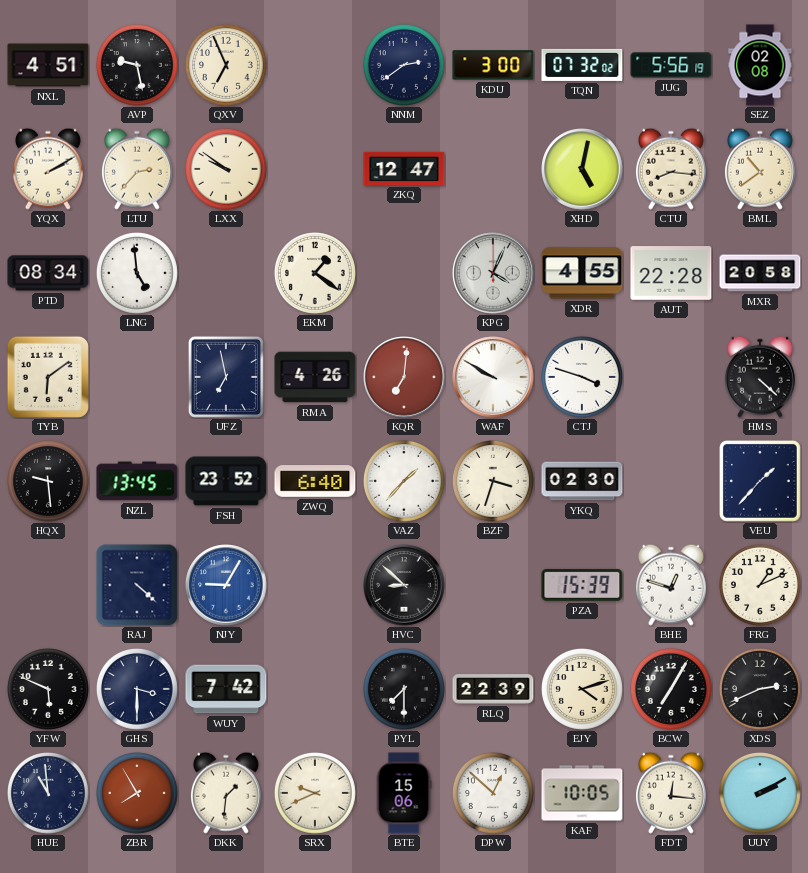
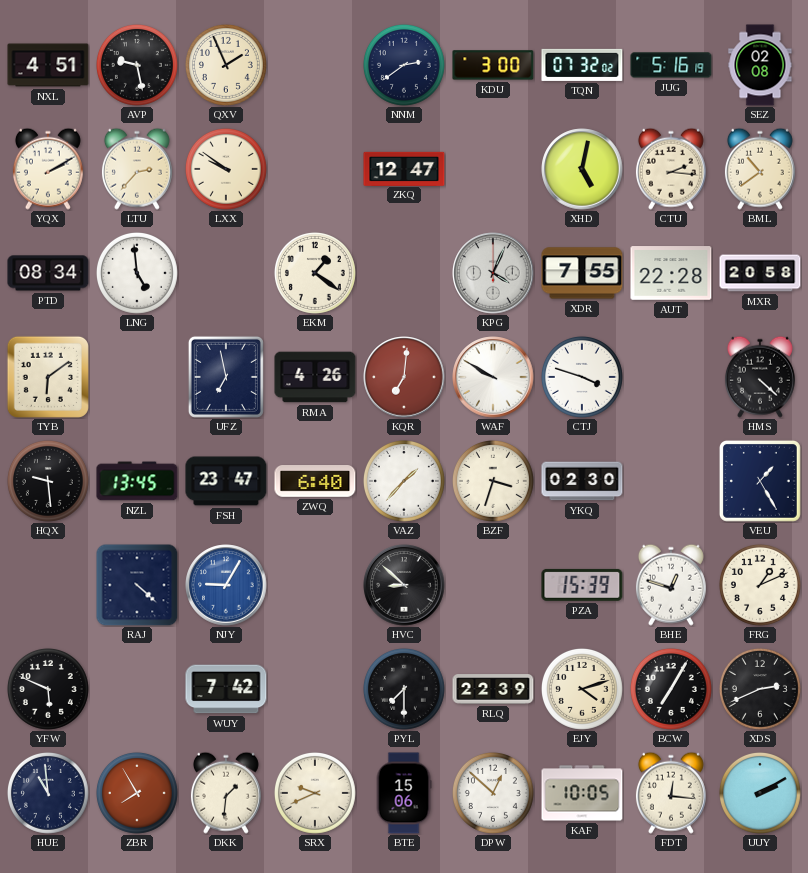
QXV: 6:56 -> 1:56
JUG: 5:56 -> 5:16
CTU: 8:16 -> 2:16
XDR: 4:55 -> 7:55
FSH: 23:52 -> 23:47
VEU: 1:37 -> 1:25
GHS: 3:30 -> none
